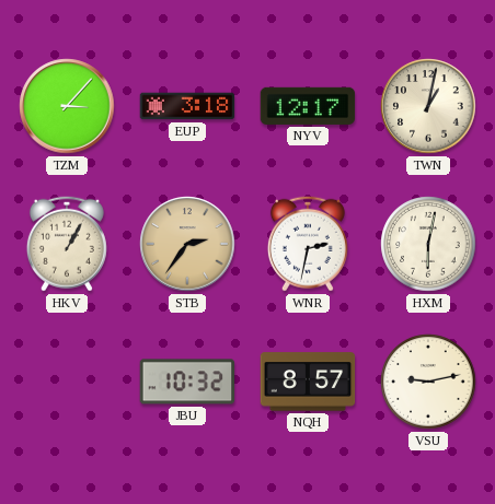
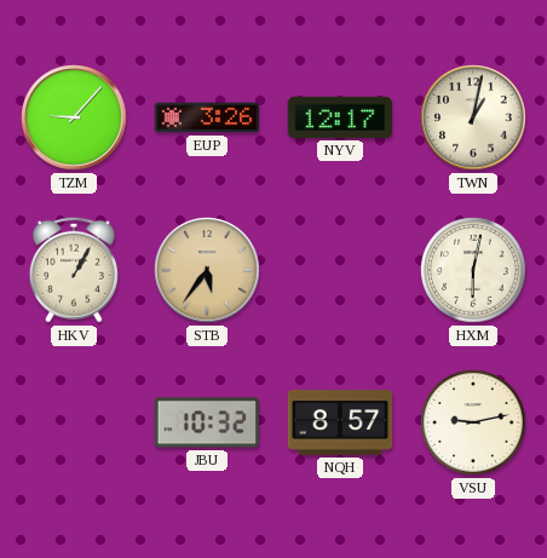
TZM: 3:07 -> 9:07
EUP: 3:18 -> 3:26
STB: 2:36 -> 5:36
WNR: 2:32 -> none
